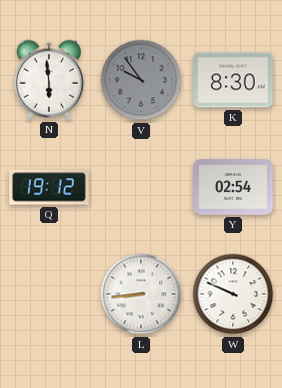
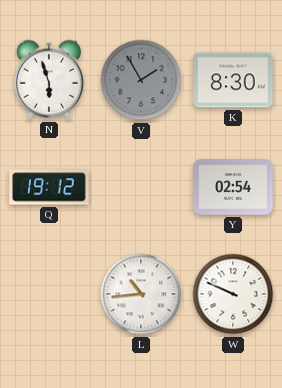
N: 5:59 -> 5:57
V: 9:54 -> 1:55
L: 8:44 -> 10:44
